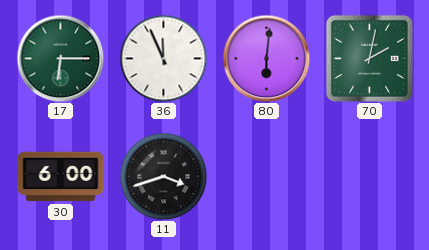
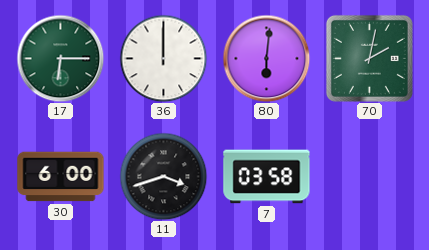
36: 11:56 -> 12:00
7: none -> 03:58
